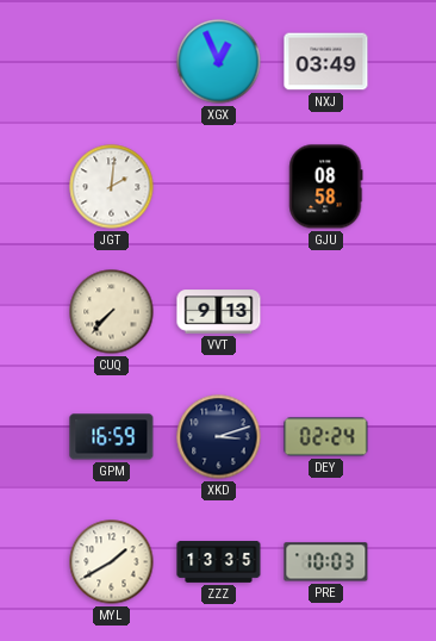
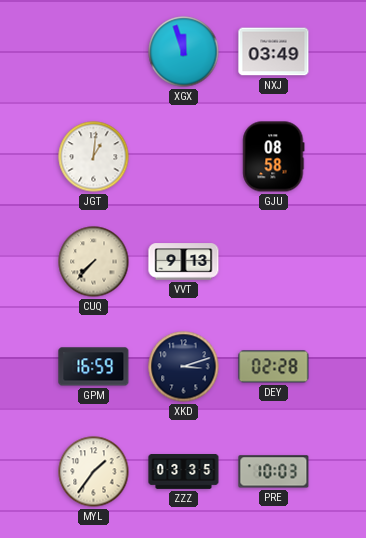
XGX: 12:56 -> 11:57
JGT: 2:01 -> 1:01
DEY: 02:24 -> 02:28
MYL: 1:40 -> 1:36
ZZZ: 13:35 -> 03:35
